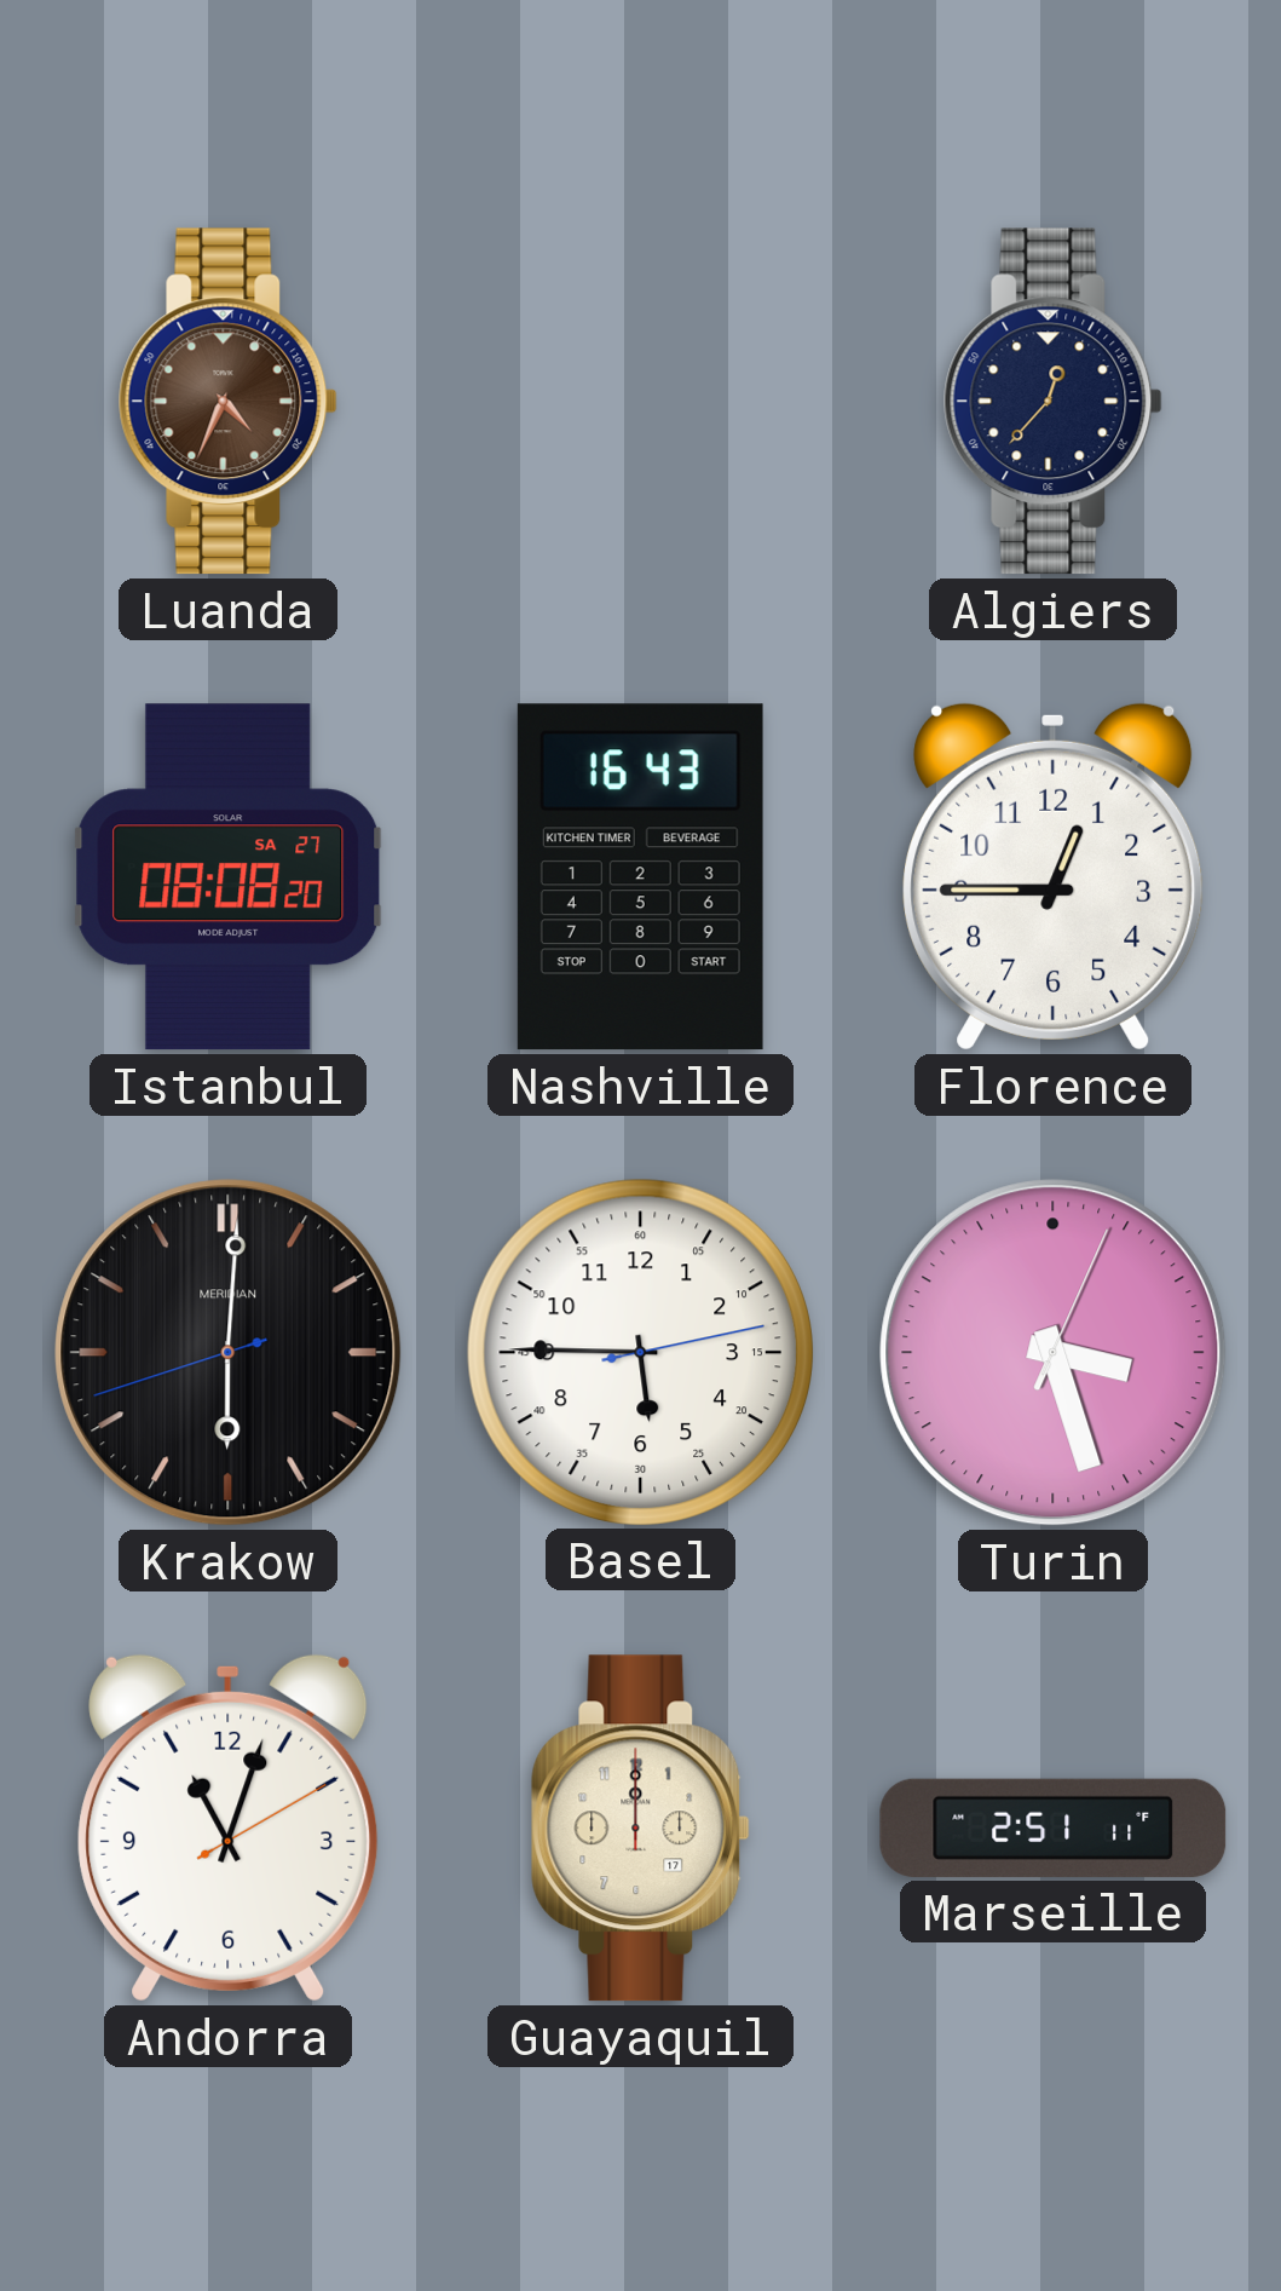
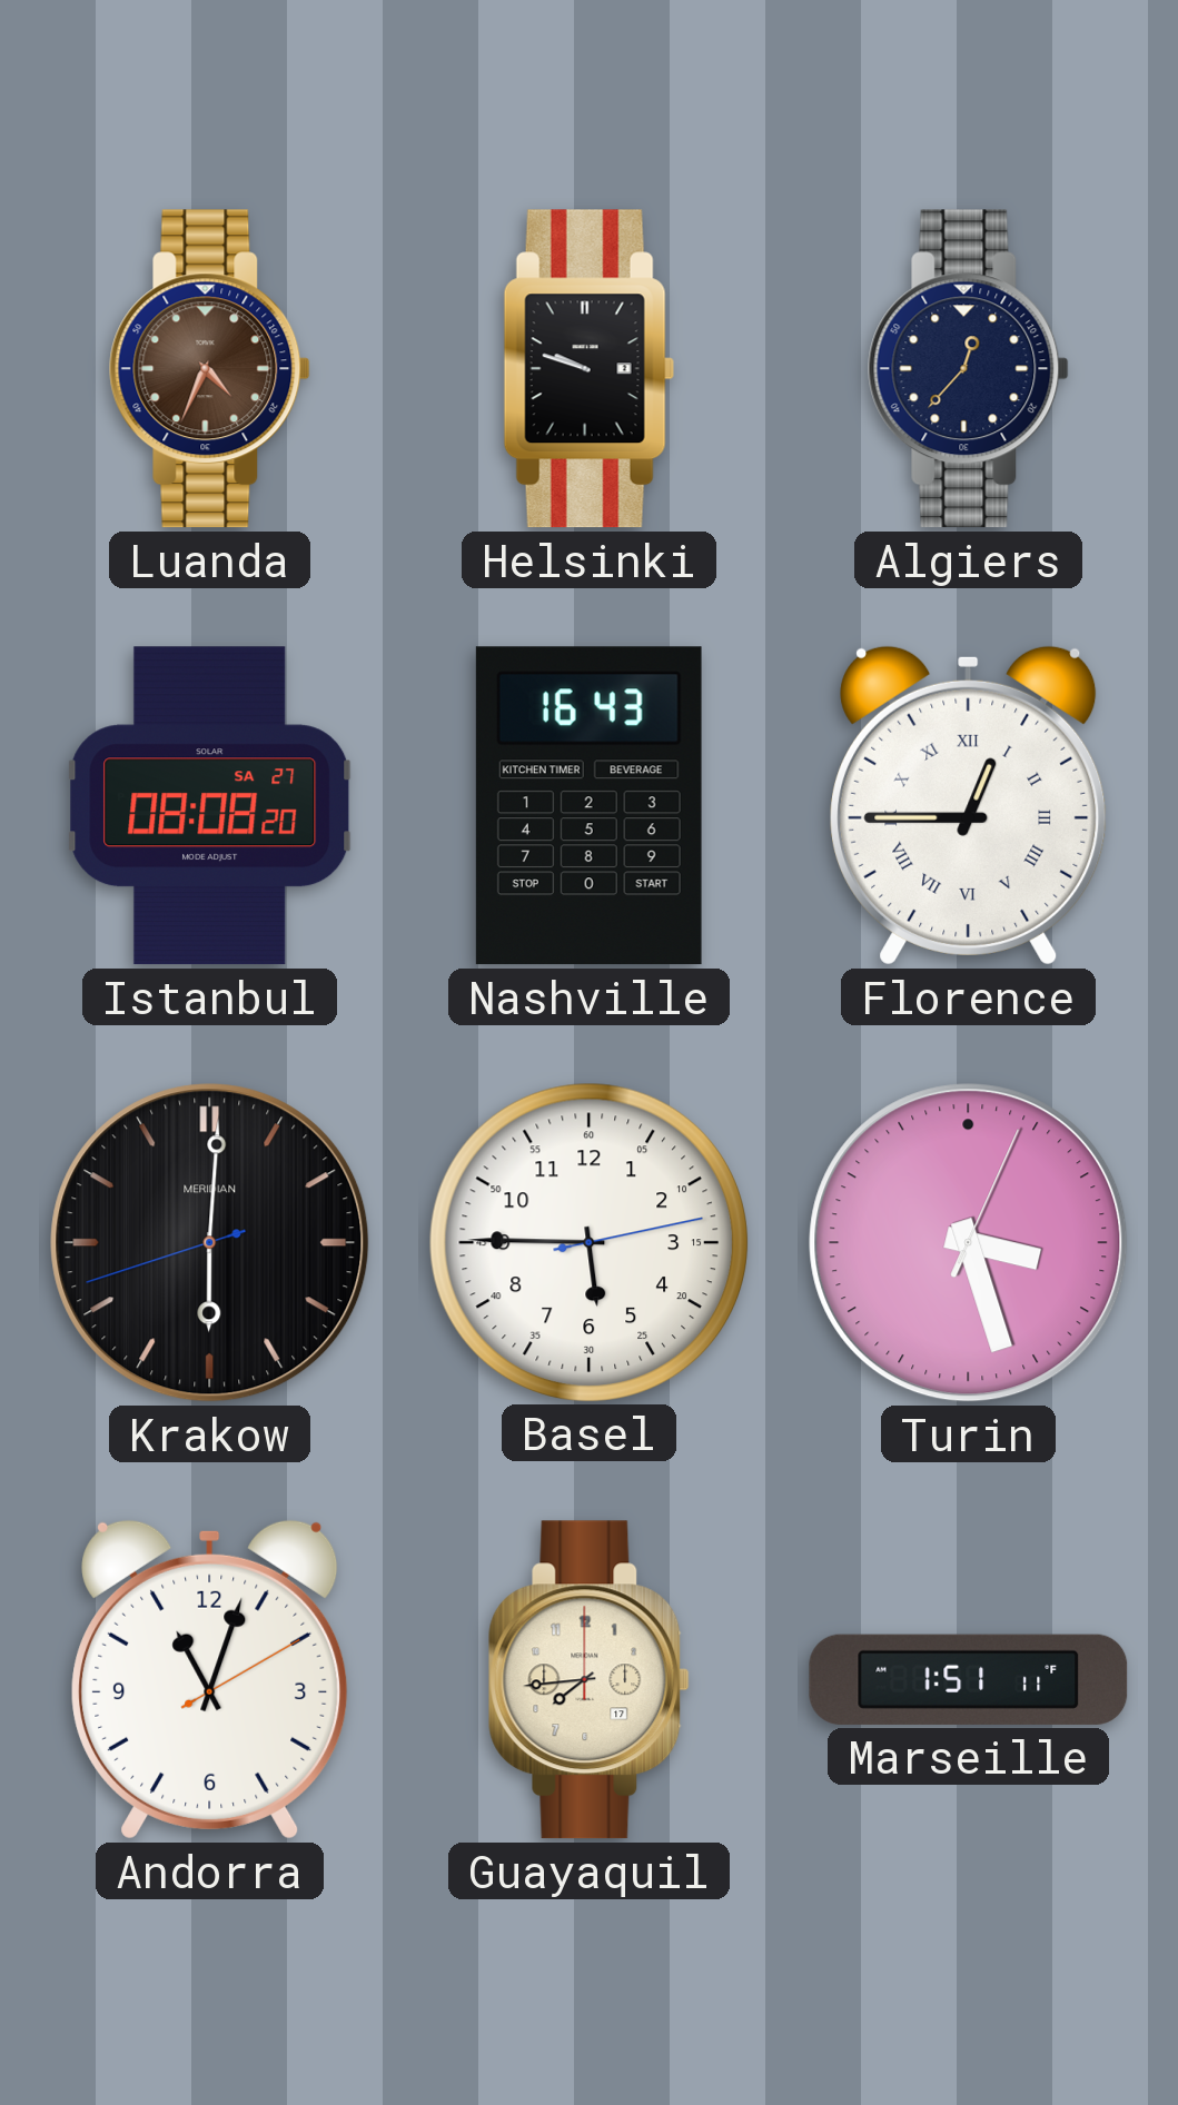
Helsinki: none -> 9:48
Florence numerals: Arabic -> Roman
Guayaquil: 12:00 -> 7:44
Marseille: 2:51 -> 1:51
